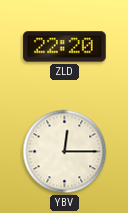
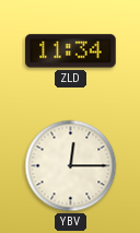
ZLD: 22:20 -> 11:34
